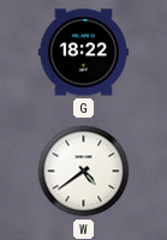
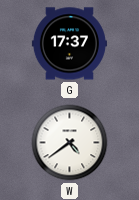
G: 18:22 -> 17:37
